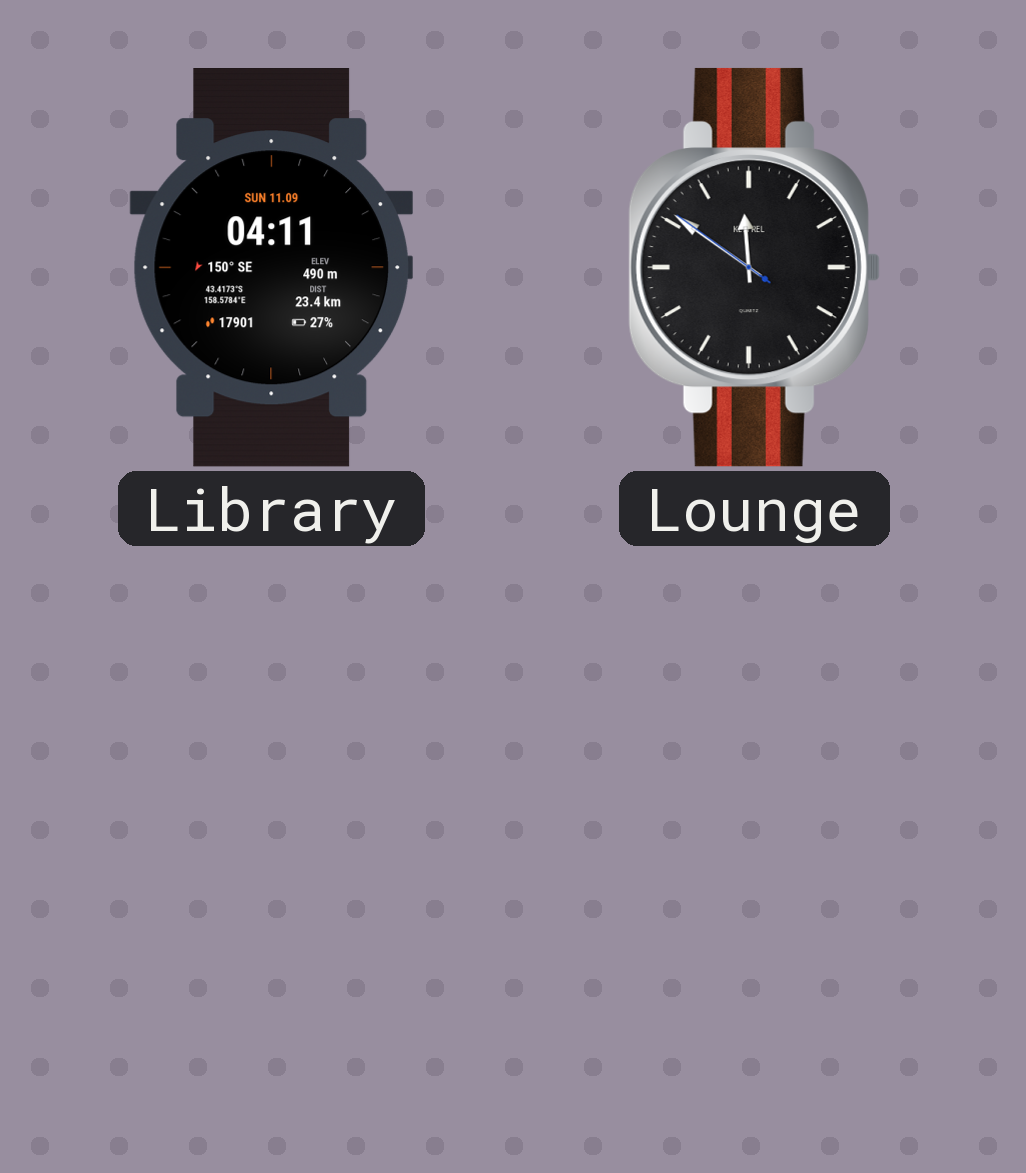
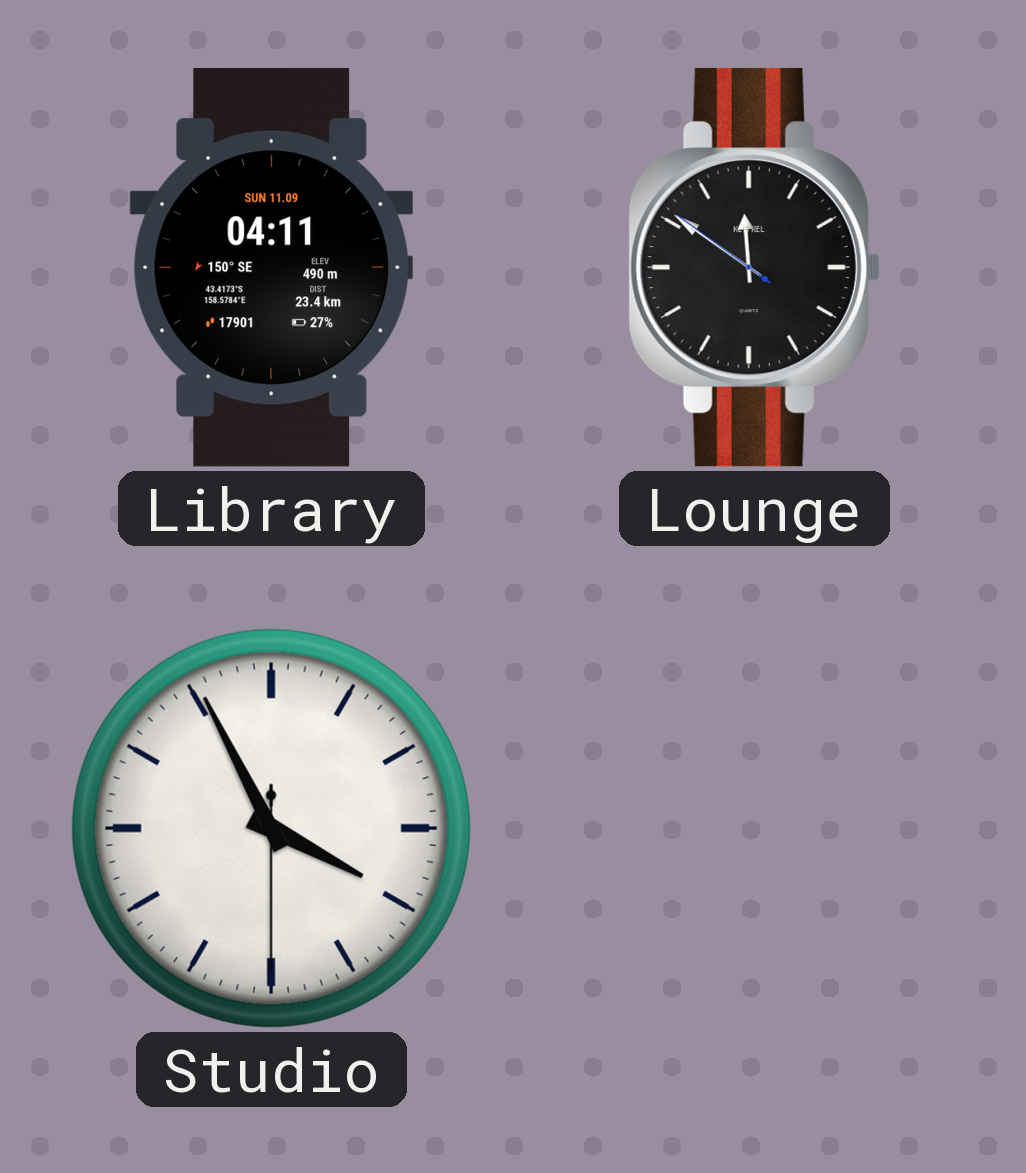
Studio: none -> 3:55
